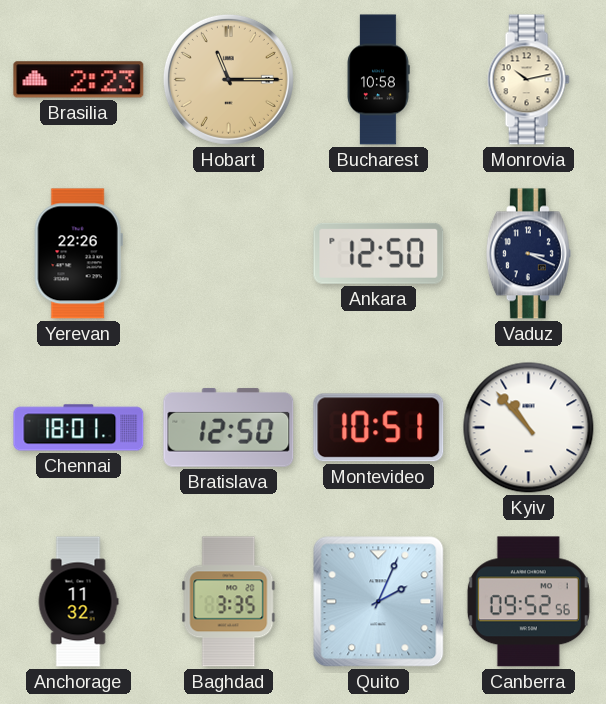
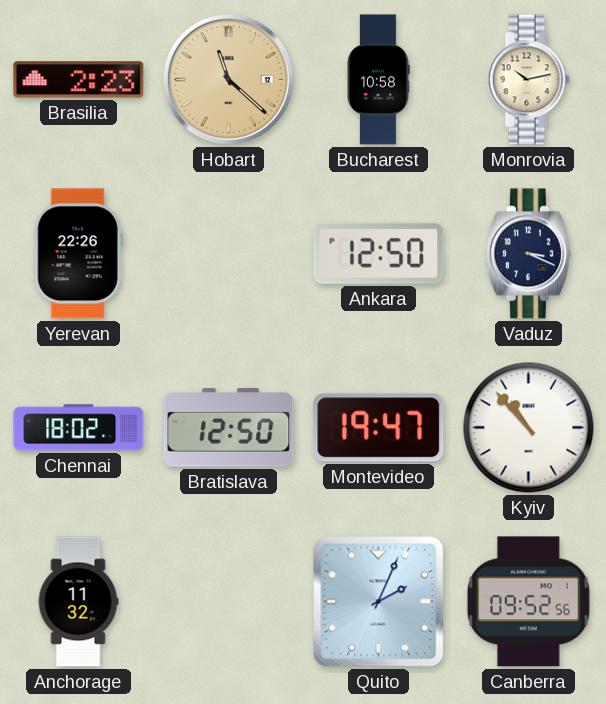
Hobart: 11:15 -> 11:22
Chennai: 18:01 -> 18:02
Montevideo: 10:51 -> 19:47
Baghdad: 3:35 -> none
